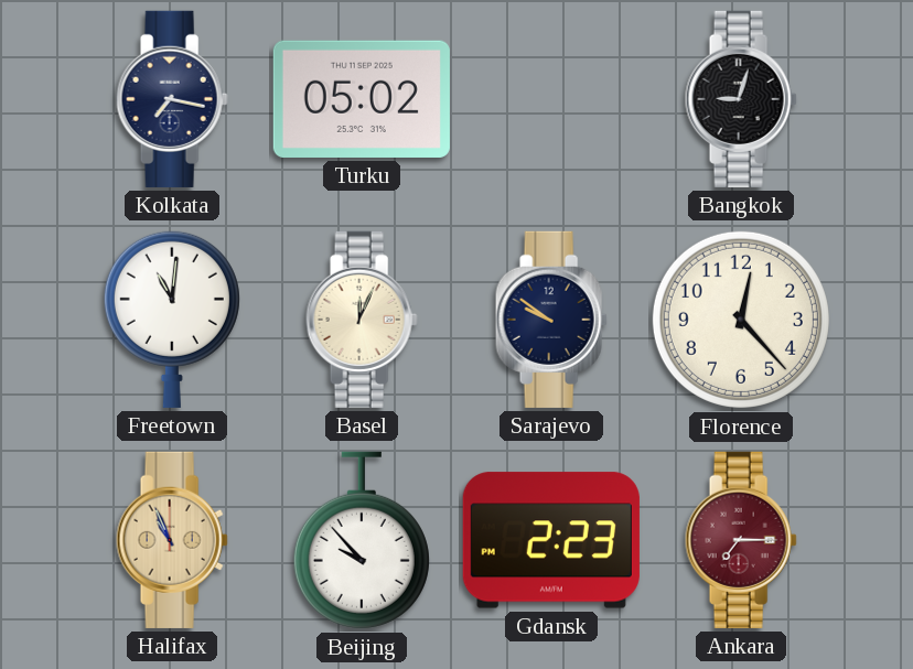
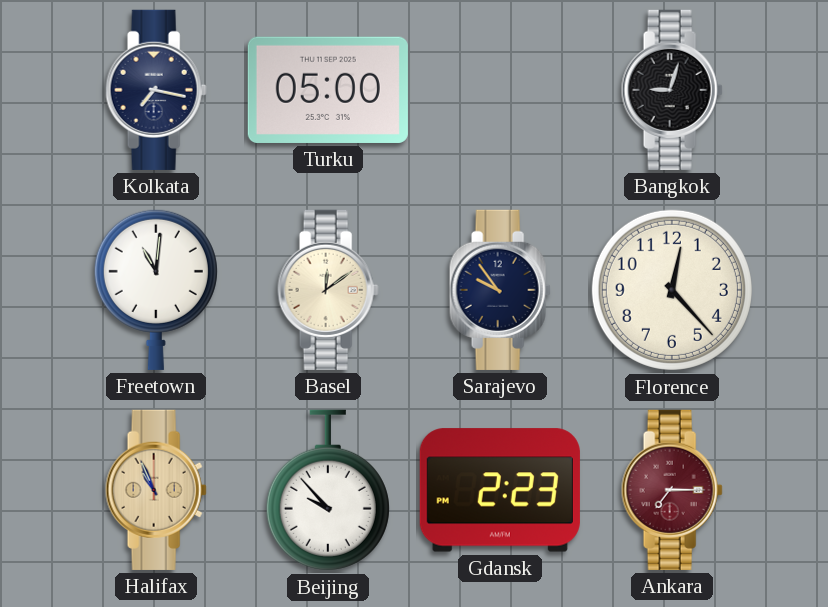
Turku: 05:02 -> 05:00
Basel: 12:04 -> 12:09
Sarajevo: 9:51 -> 9:54
